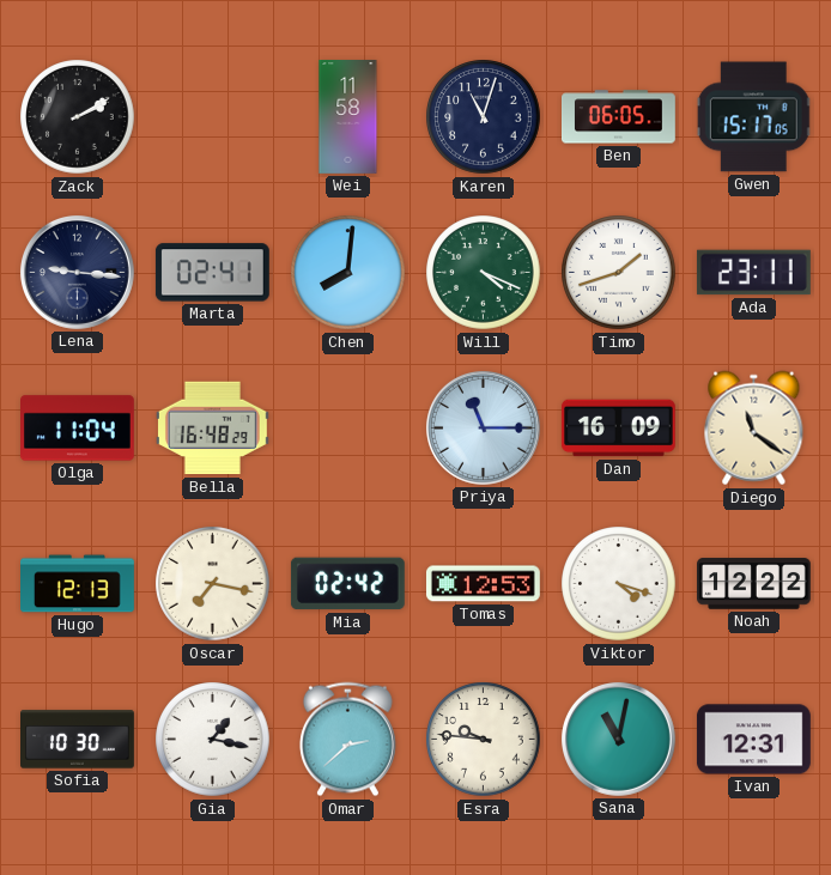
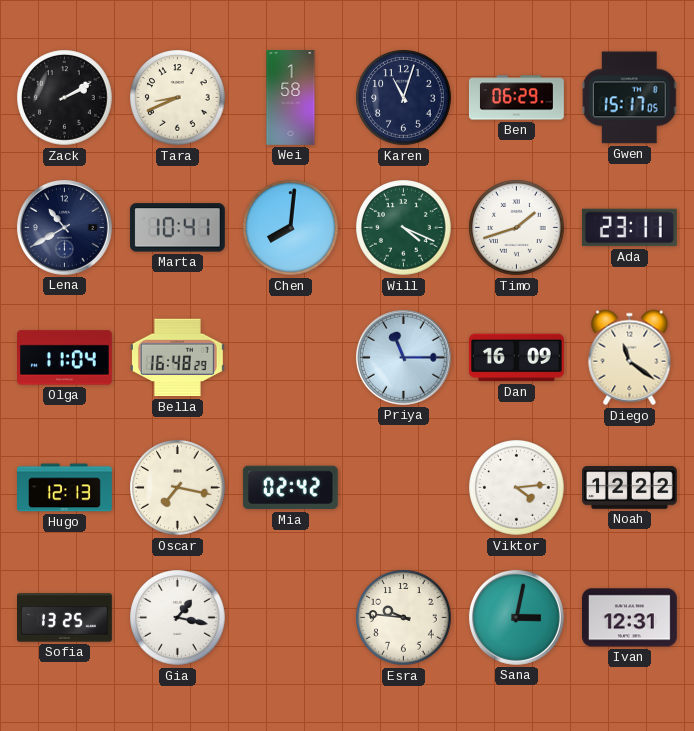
Tara: none -> 8:41
Wei: 11:58 -> 1:58
Ben: 06:05 -> 06:29
Lena: 9:16 -> 10:40
Marta: 02:41 -> 10:41
Tomas: 12:53 -> none
Viktor: 4:18 -> 4:14
Sofia: 10:30 -> 13:25
Omar: 2:38 -> none
Sana: 11:02 -> 3:02
